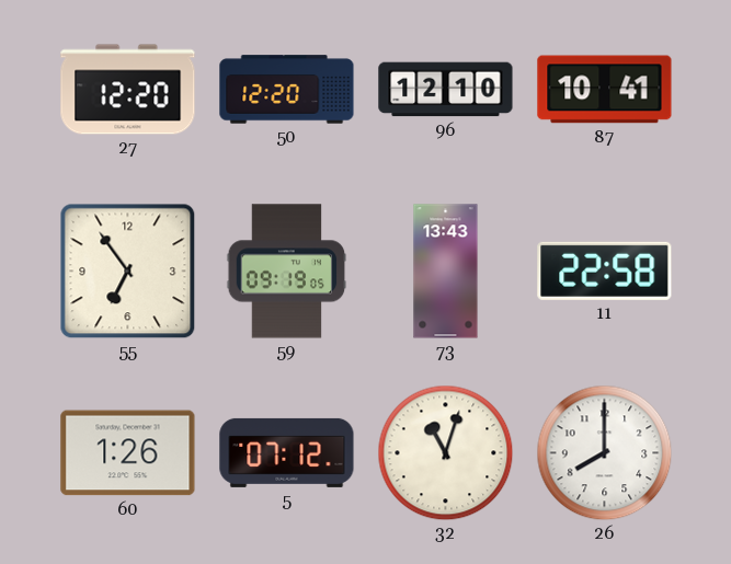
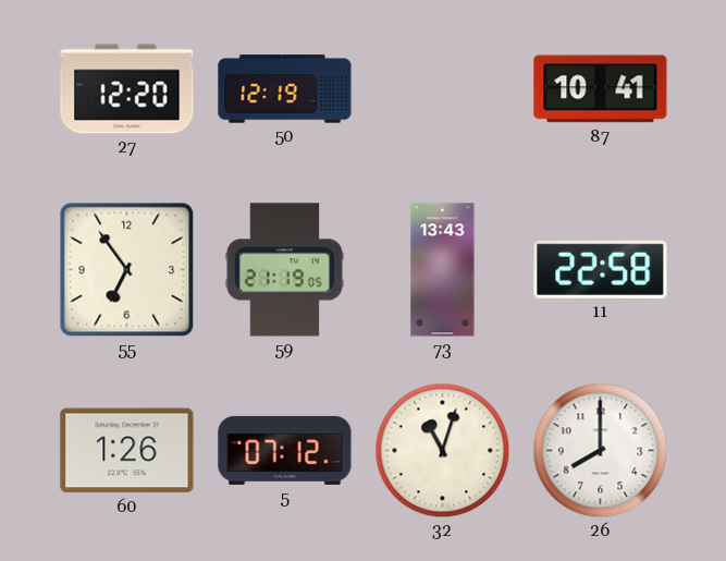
50: 12:20 -> 12:19
96: 12:10 -> none
59: 09:19 -> 21:19
